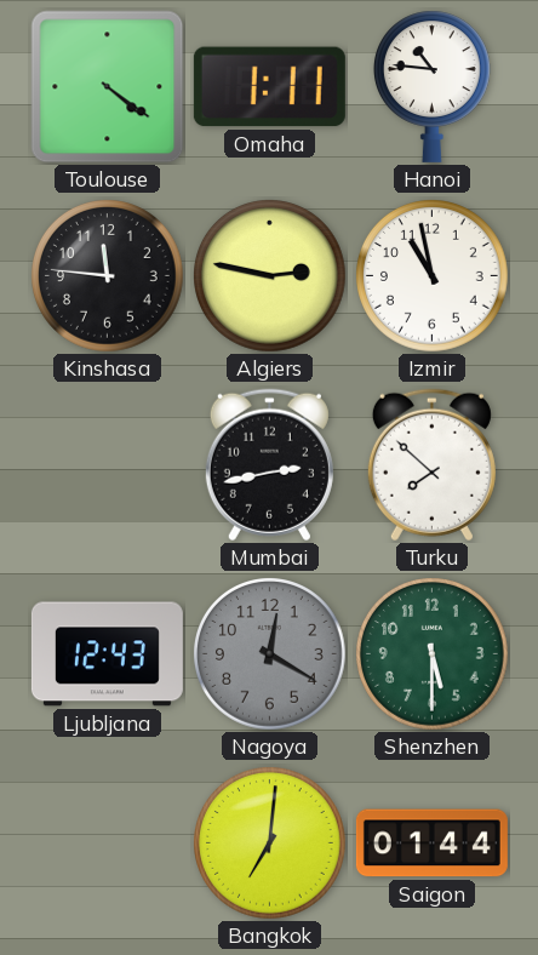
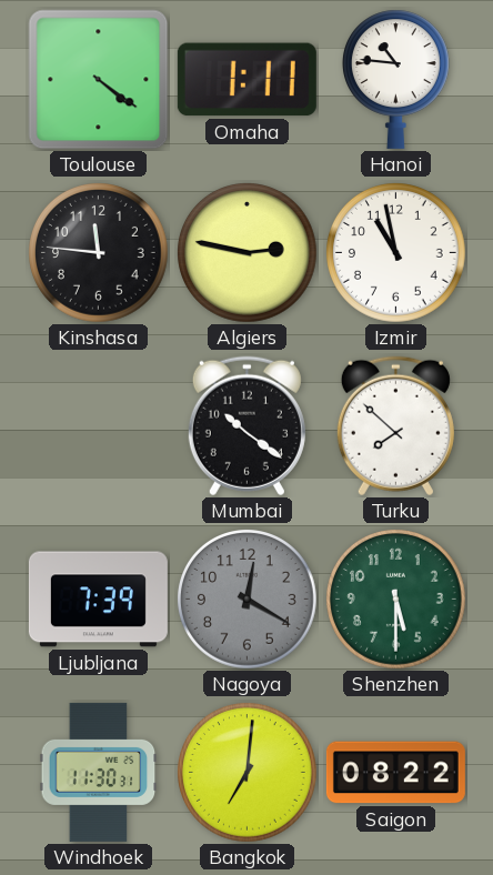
Mumbai: 2:43 -> 10:21
Ljubljana: 12:43 -> 7:39
Windhoek: none -> 11:30
Saigon: 01:44 -> 08:22
